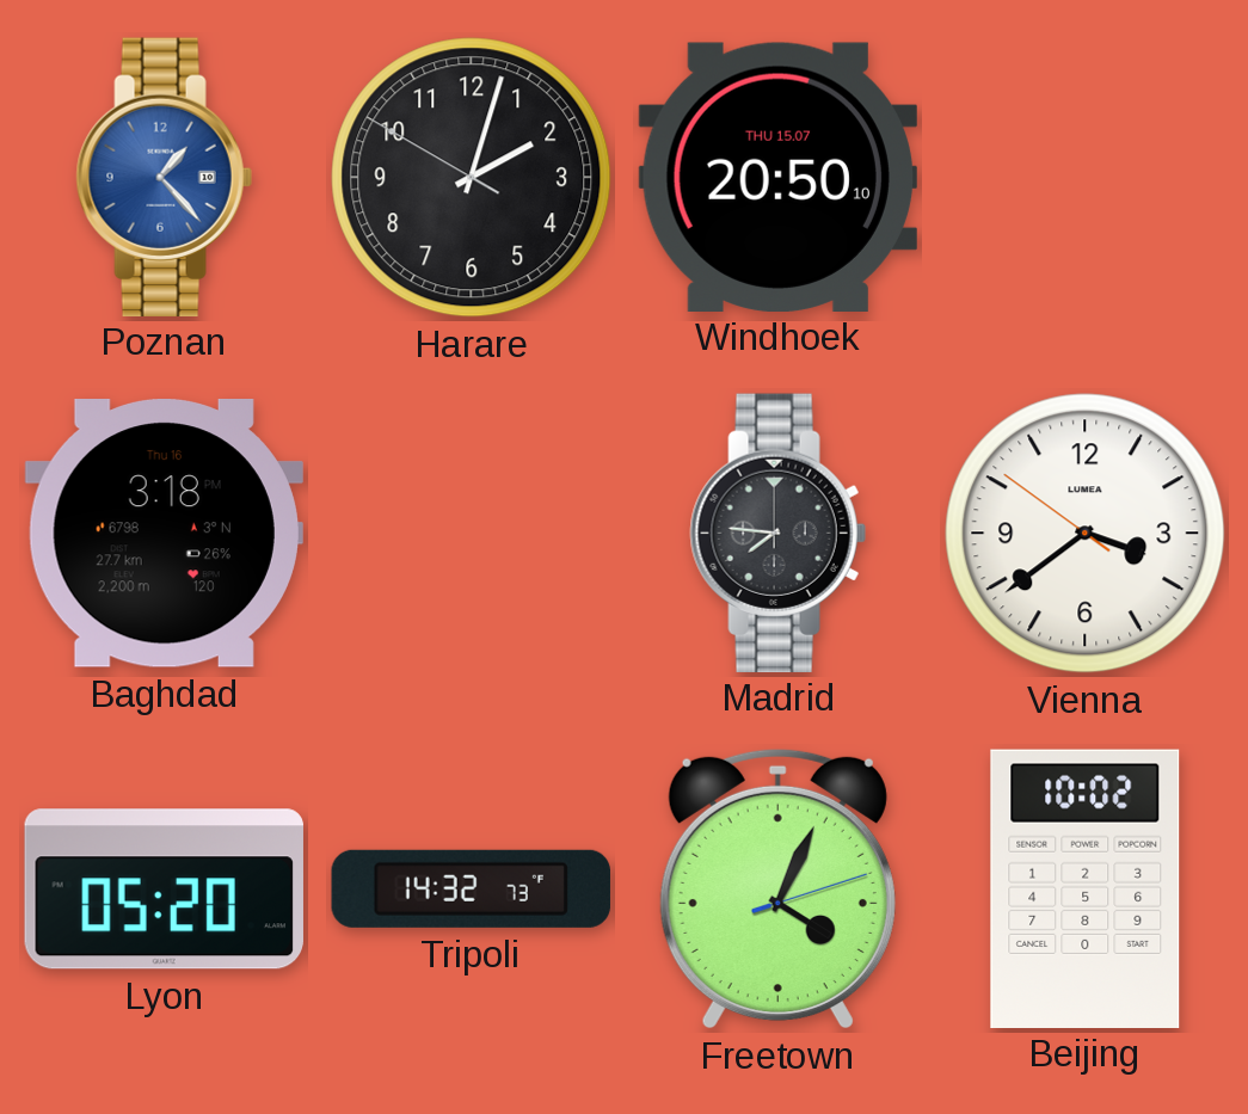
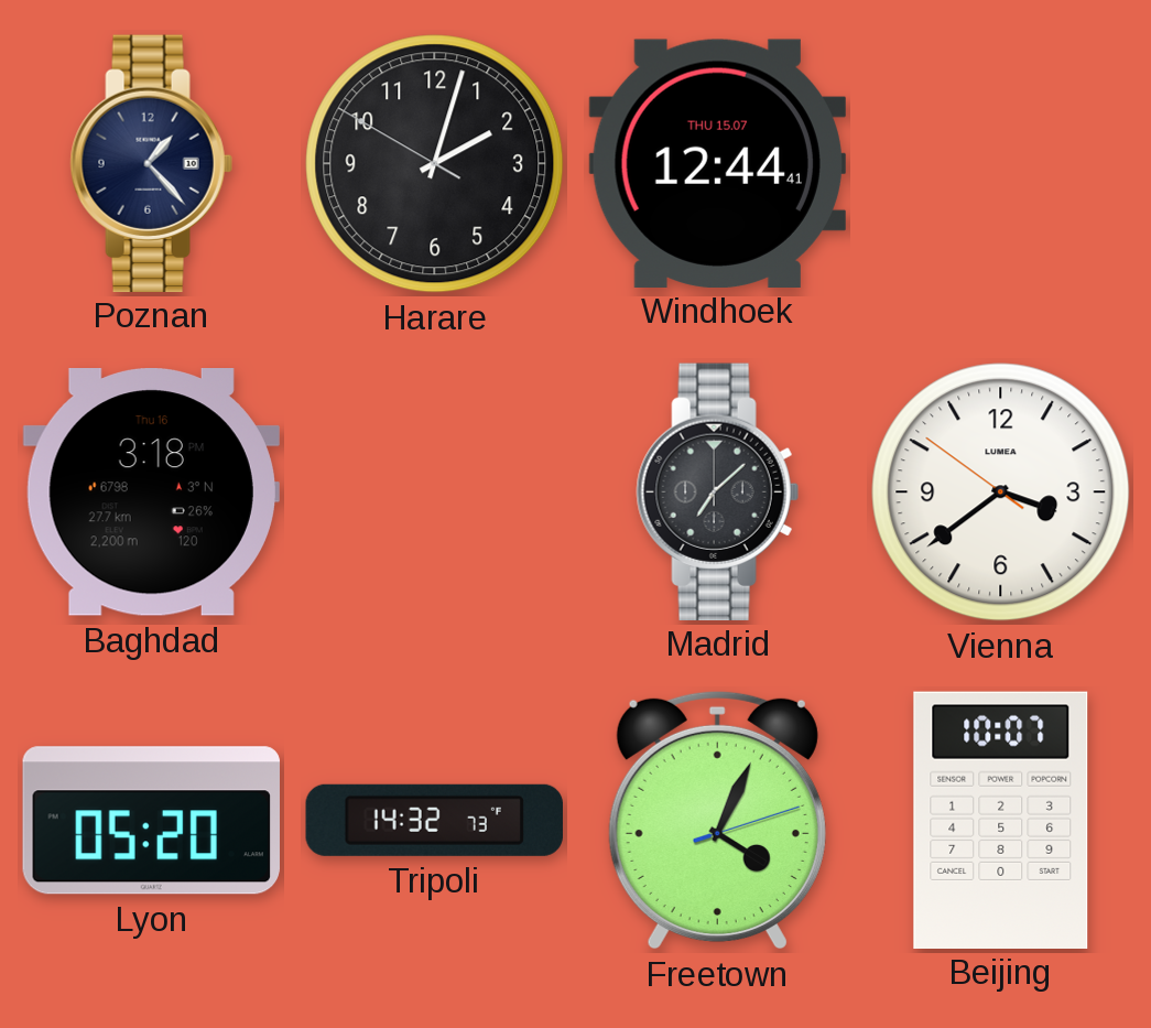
Poznan dial: blue -> navy
Windhoek: 20:50 -> 12:44
Madrid: 7:46 -> 7:08
Beijing: 10:02 -> 10:07
